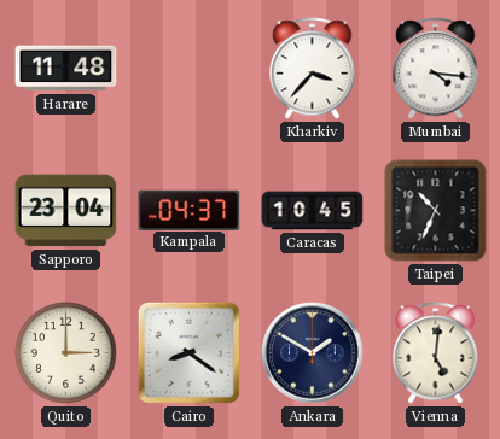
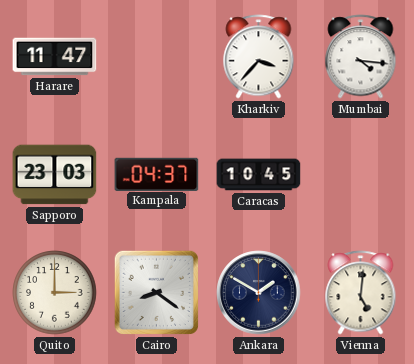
Harare: 11:48 -> 11:47
Sapporo: 23:04 -> 23:03
Taipei: 10:34 -> none
